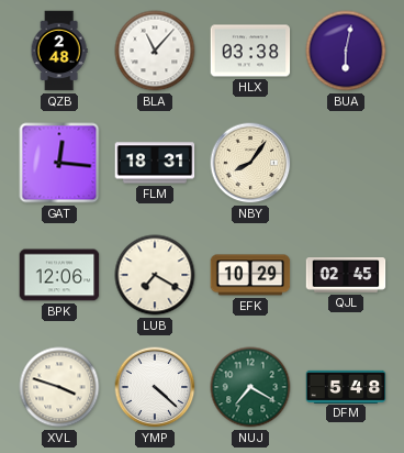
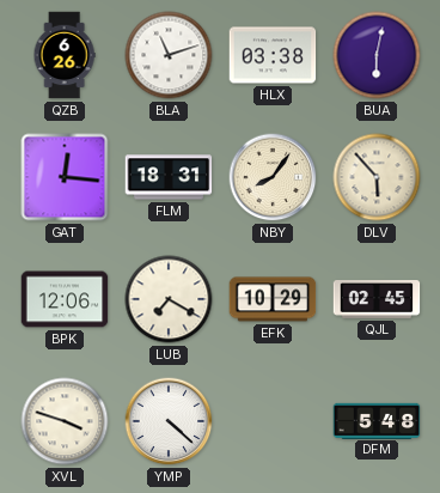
QZB: 2:48 -> 6:26
BLA: 11:07 -> 11:12
DLV: none -> 5:53
NUJ: 7:20 -> none
